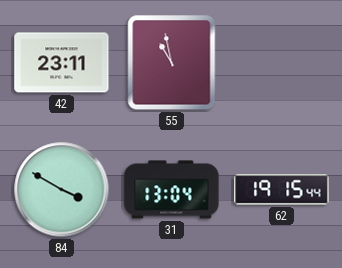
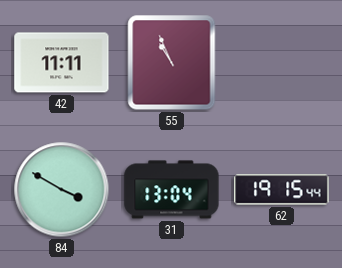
42: 23:11 -> 11:11
55: 10:58 -> 10:56
